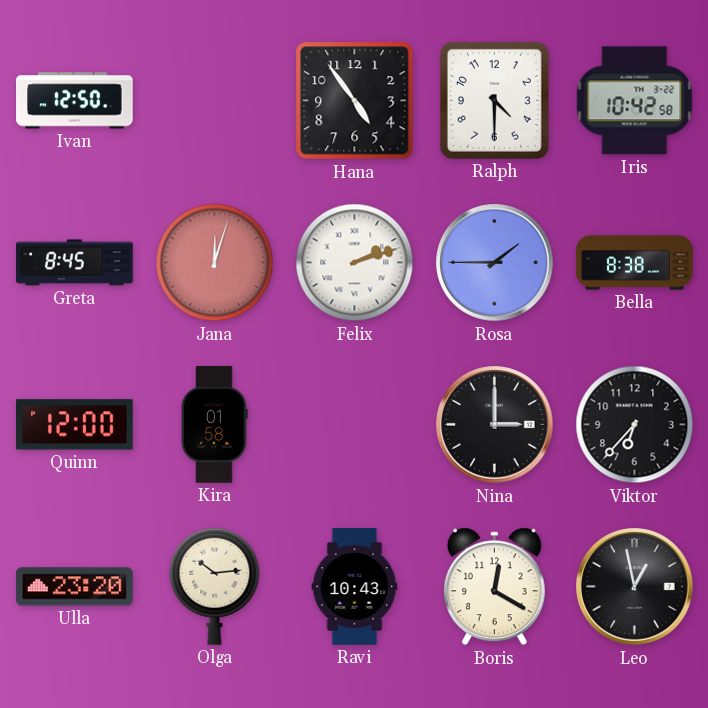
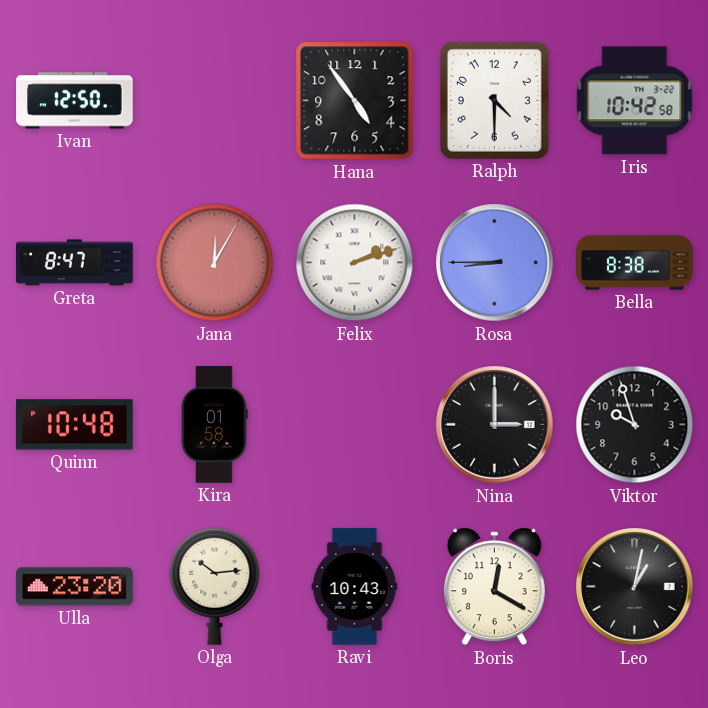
Greta: 8:45 -> 8:47
Jana: 12:03 -> 12:05
Rosa: 1:45 -> 8:45
Quinn: 12:00 -> 10:48
Viktor: 6:37 -> 9:57
Leo: 12:58 -> 1:02
